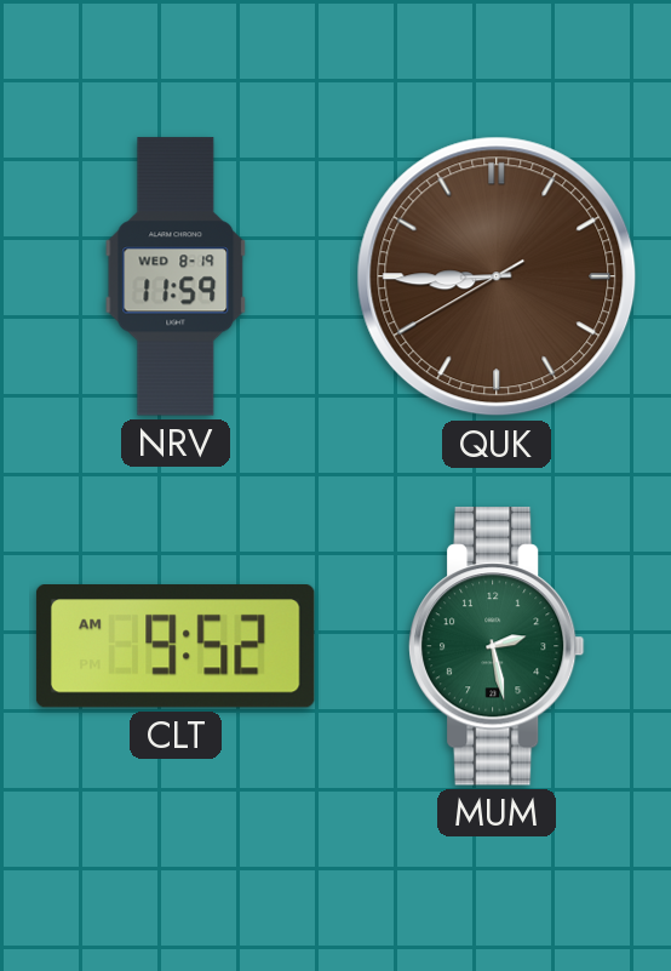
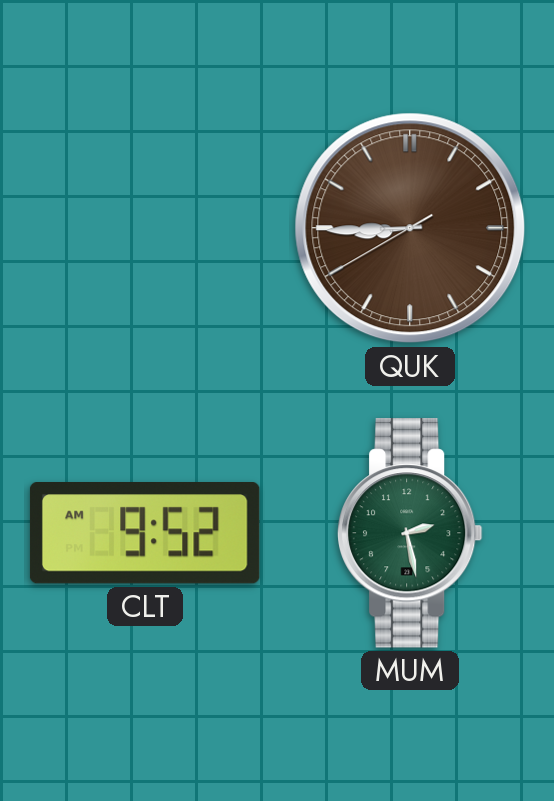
NRV: 11:59 -> none
